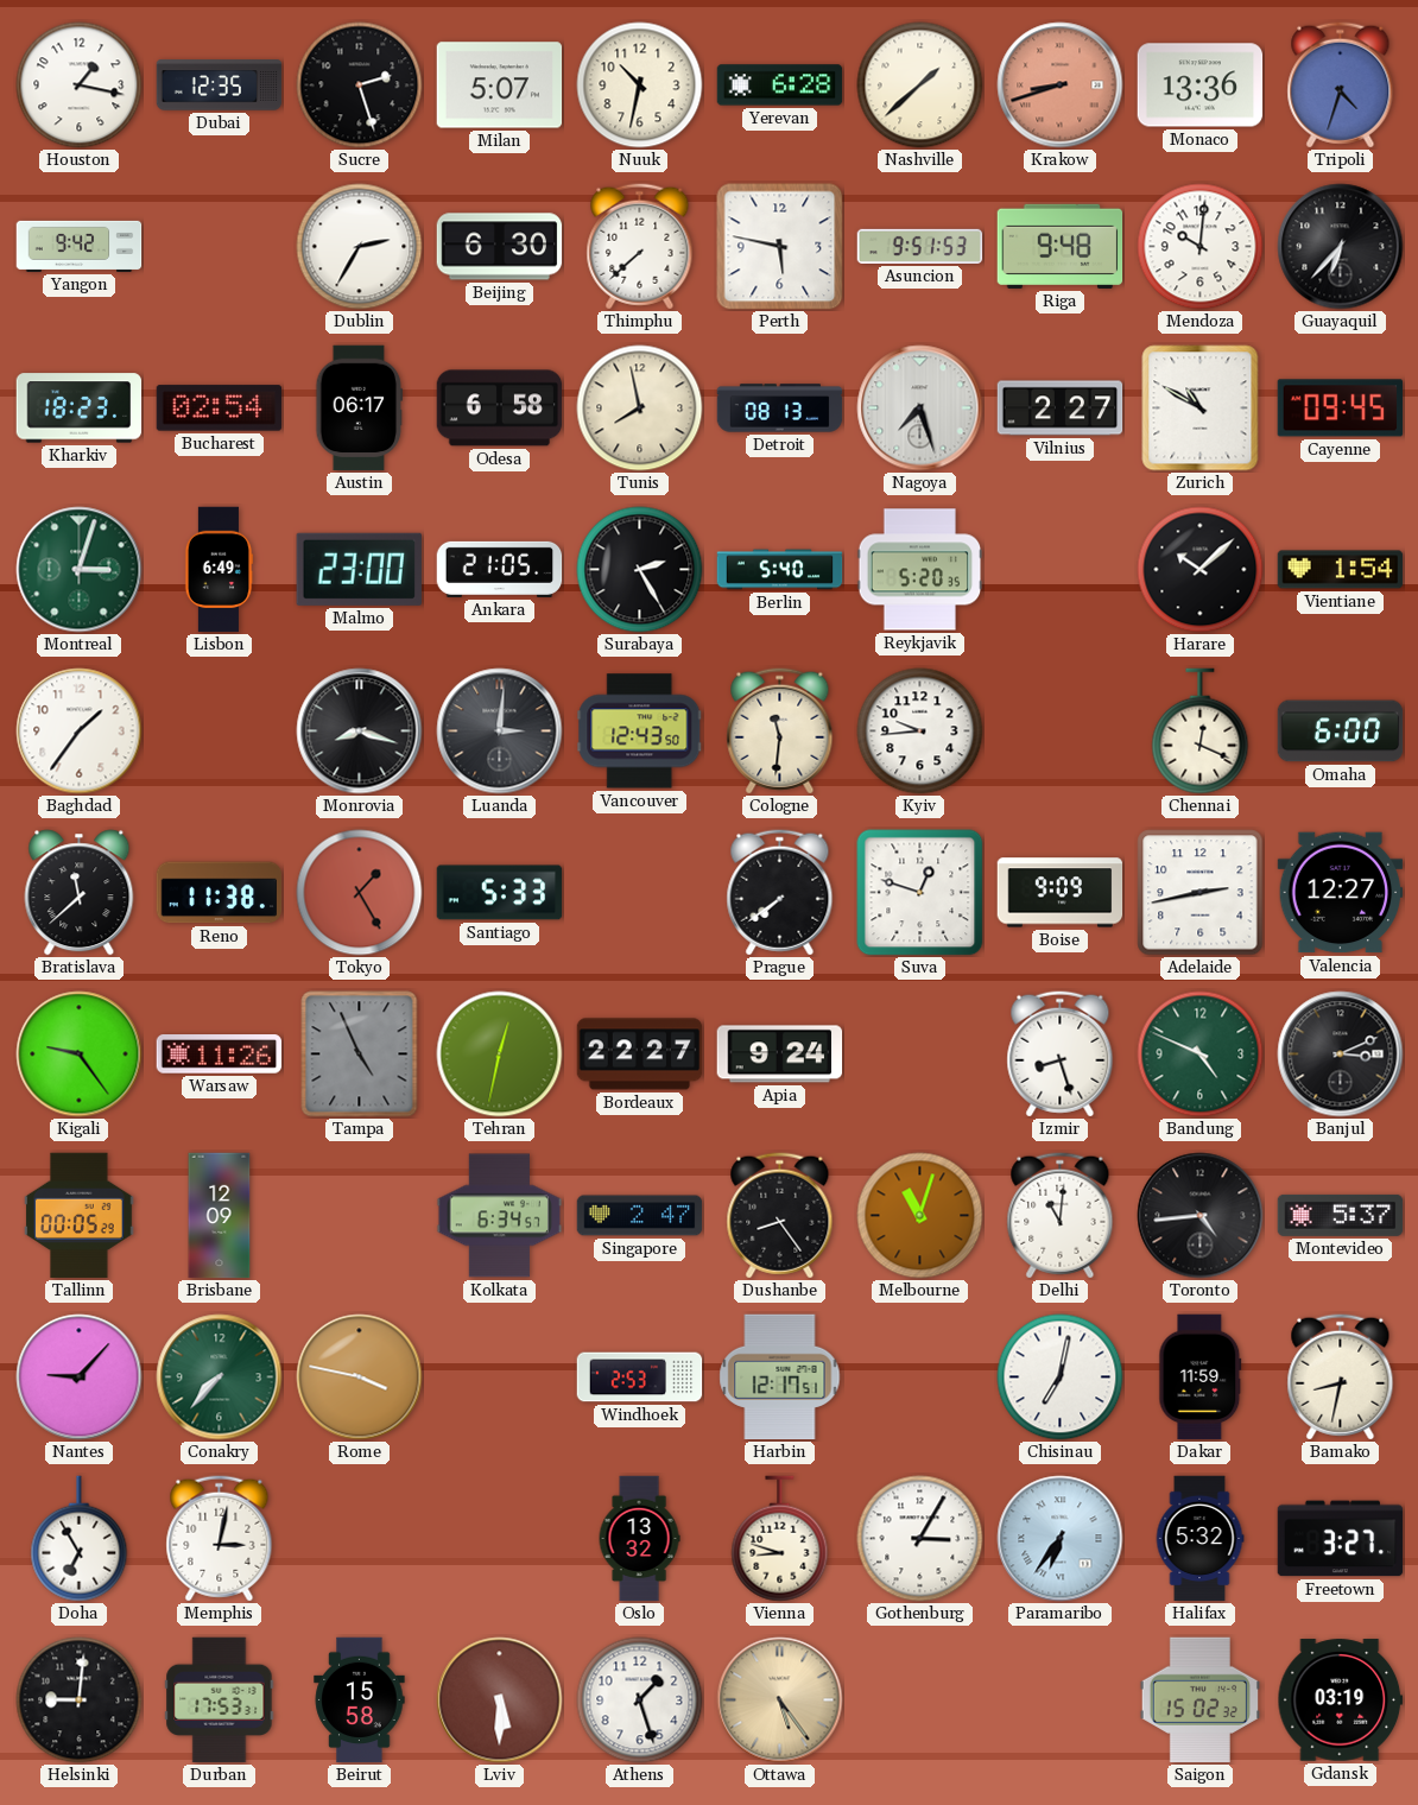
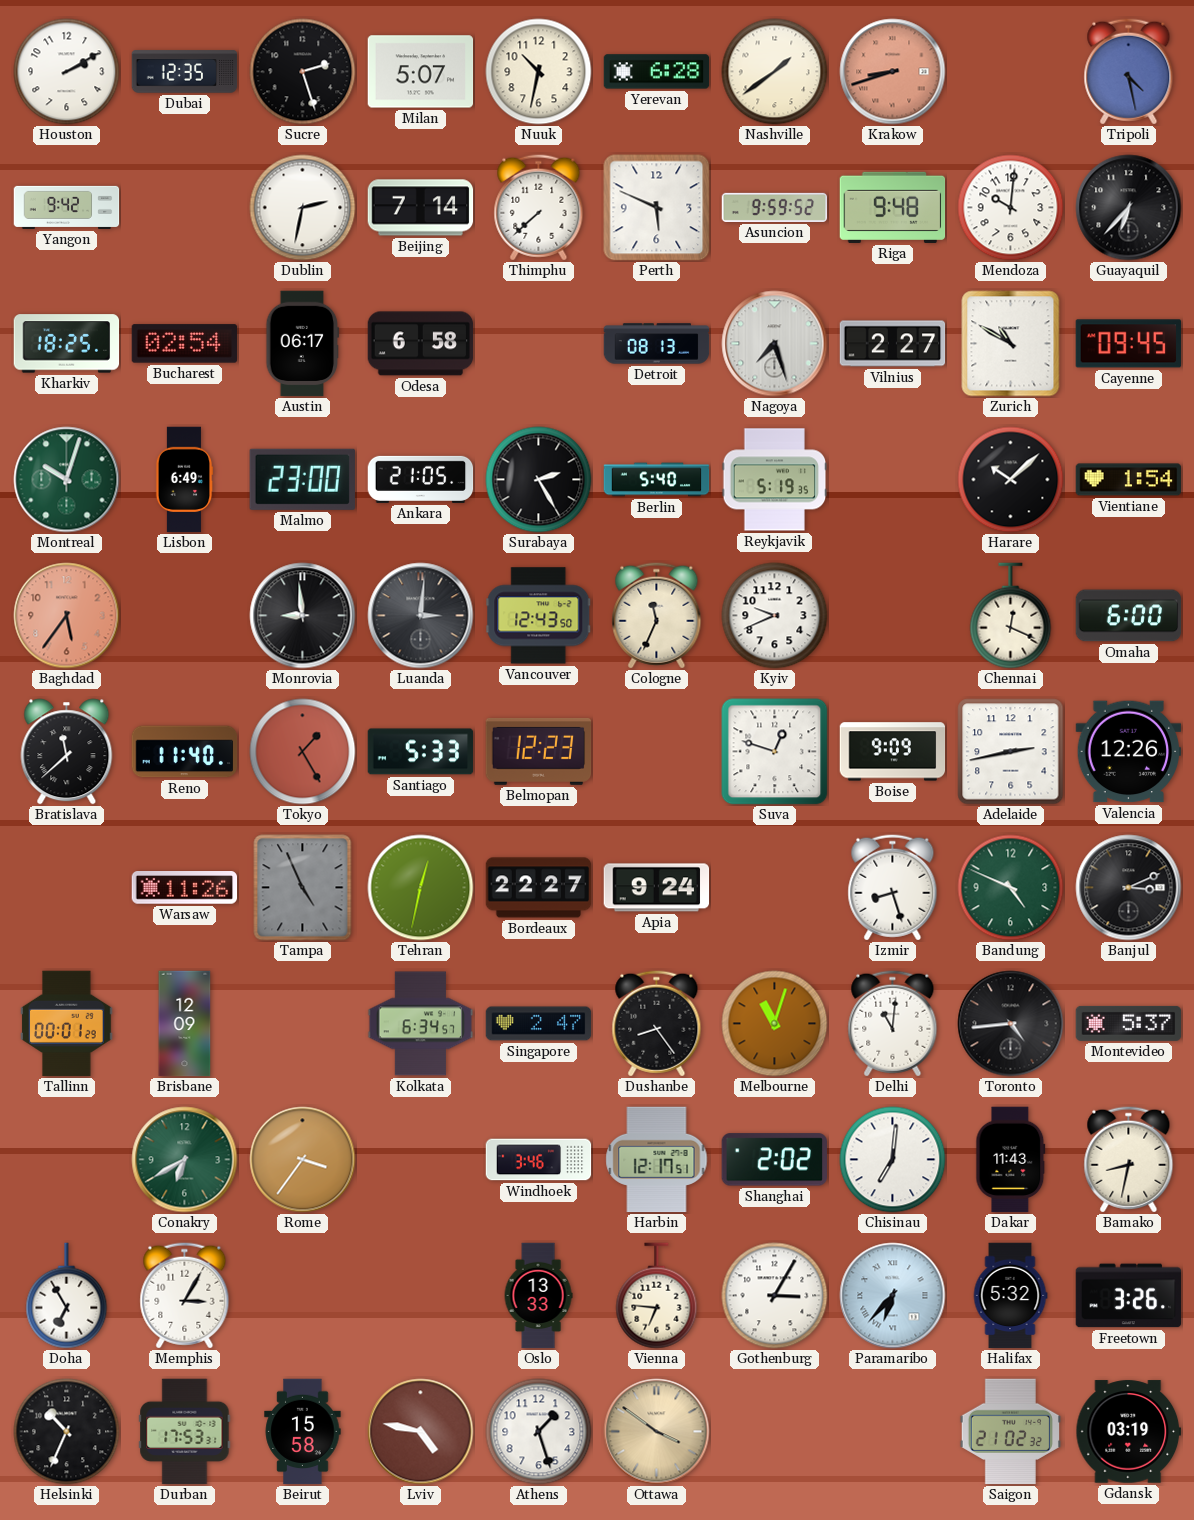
Houston: 1:17 -> 2:10
Nashville: 1:38 -> 1:39
Monaco: 13:36 -> none
Tripoli: 4:33 -> 4:28
Dublin: 2:35 -> 2:32
Beijing: 6:30 -> 7:14
Perth: 5:47 -> 5:49
Asuncion: 9:51 -> 9:59
Kharkiv: 18:23 -> 18:25
Tunis: 7:58 -> none
Montreal: 3:03 -> 10:03
Reykjavik: 5:20 -> 5:19
Baghdad: 1:36 -> 5:36
Baghdad dial: white -> salmon
Monrovia: 8:18 -> 8:59
Cologne: 11:31 -> 11:34
Kyiv: 9:44 -> 9:41
Reno: 11:38 -> 11:40
Belmopan: none -> 12:23
Prague: 7:39 -> none
Valencia: 12:27 -> 12:26
Kigali: 9:24 -> none
Tallinn: 00:05 -> 00:01
Nantes: 9:07 -> none
Conakry: 7:37 -> 6:40
Rome: 3:47 -> 3:36
Windhoek: 2:53 -> 3:46
Shanghai: none -> 2:02
Chisinau: 7:02 -> 7:01
Dakar: 11:59 -> 11:43
Memphis: 3:02 -> 3:05
Oslo: 13:32 -> 13:33
Vienna: 8:48 -> 6:46
Paramaribo: 6:36 -> 6:37
Freetown: 3:27 -> 3:26
Helsinki: 9:01 -> 10:34
Lviv: 5:30 -> 4:47
Ottawa: 5:24 -> 3:51
Saigon: 15:02 -> 21:02
